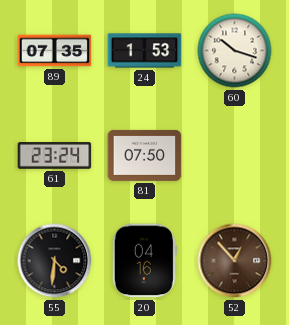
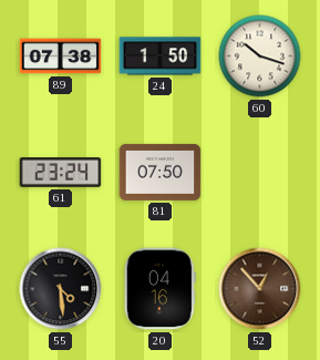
89: 07:35 -> 07:38
24: 1:53 -> 1:50
55: 4:31 -> 4:29
